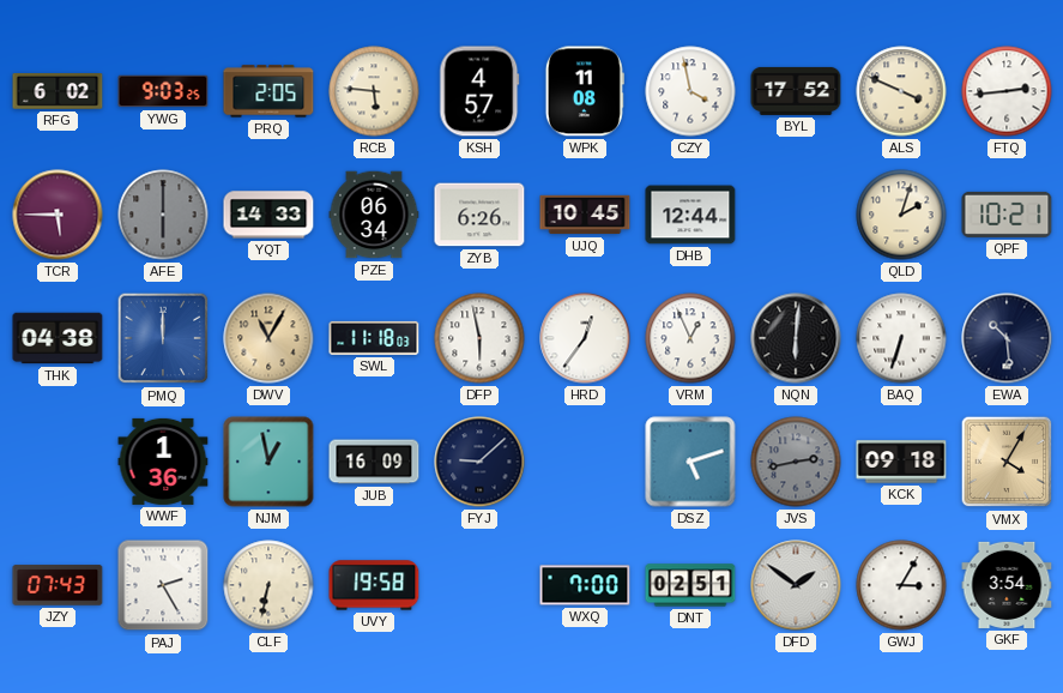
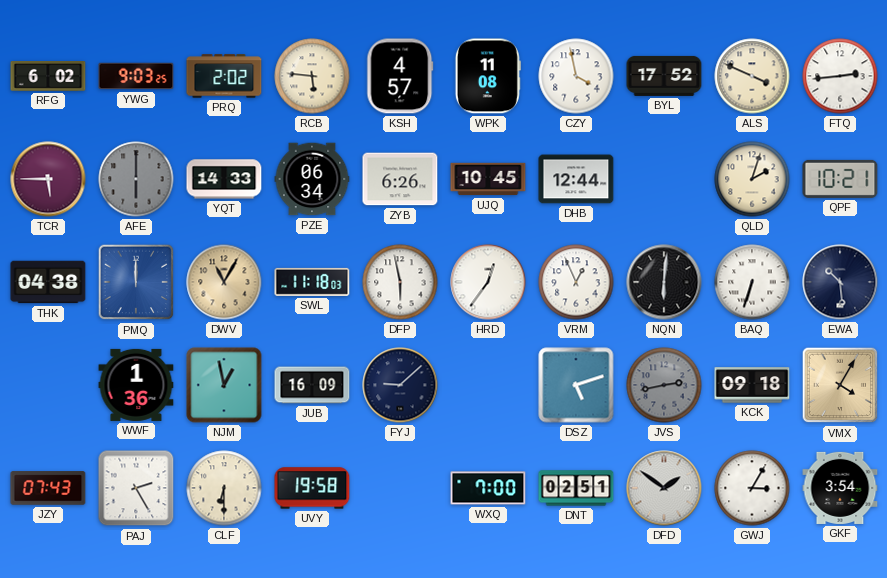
PRQ: 2:05 -> 2:02
CLF: 6:32 -> 6:30
